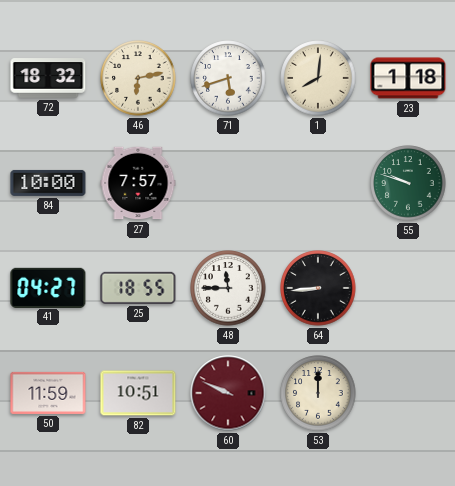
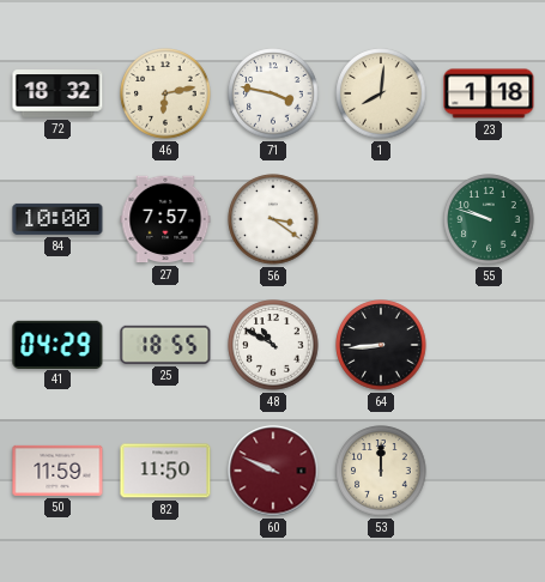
71: 5:42 -> 3:47
56: none -> 3:21
41: 04:27 -> 04:29
48: 11:45 -> 10:50
82: 10:51 -> 11:50
